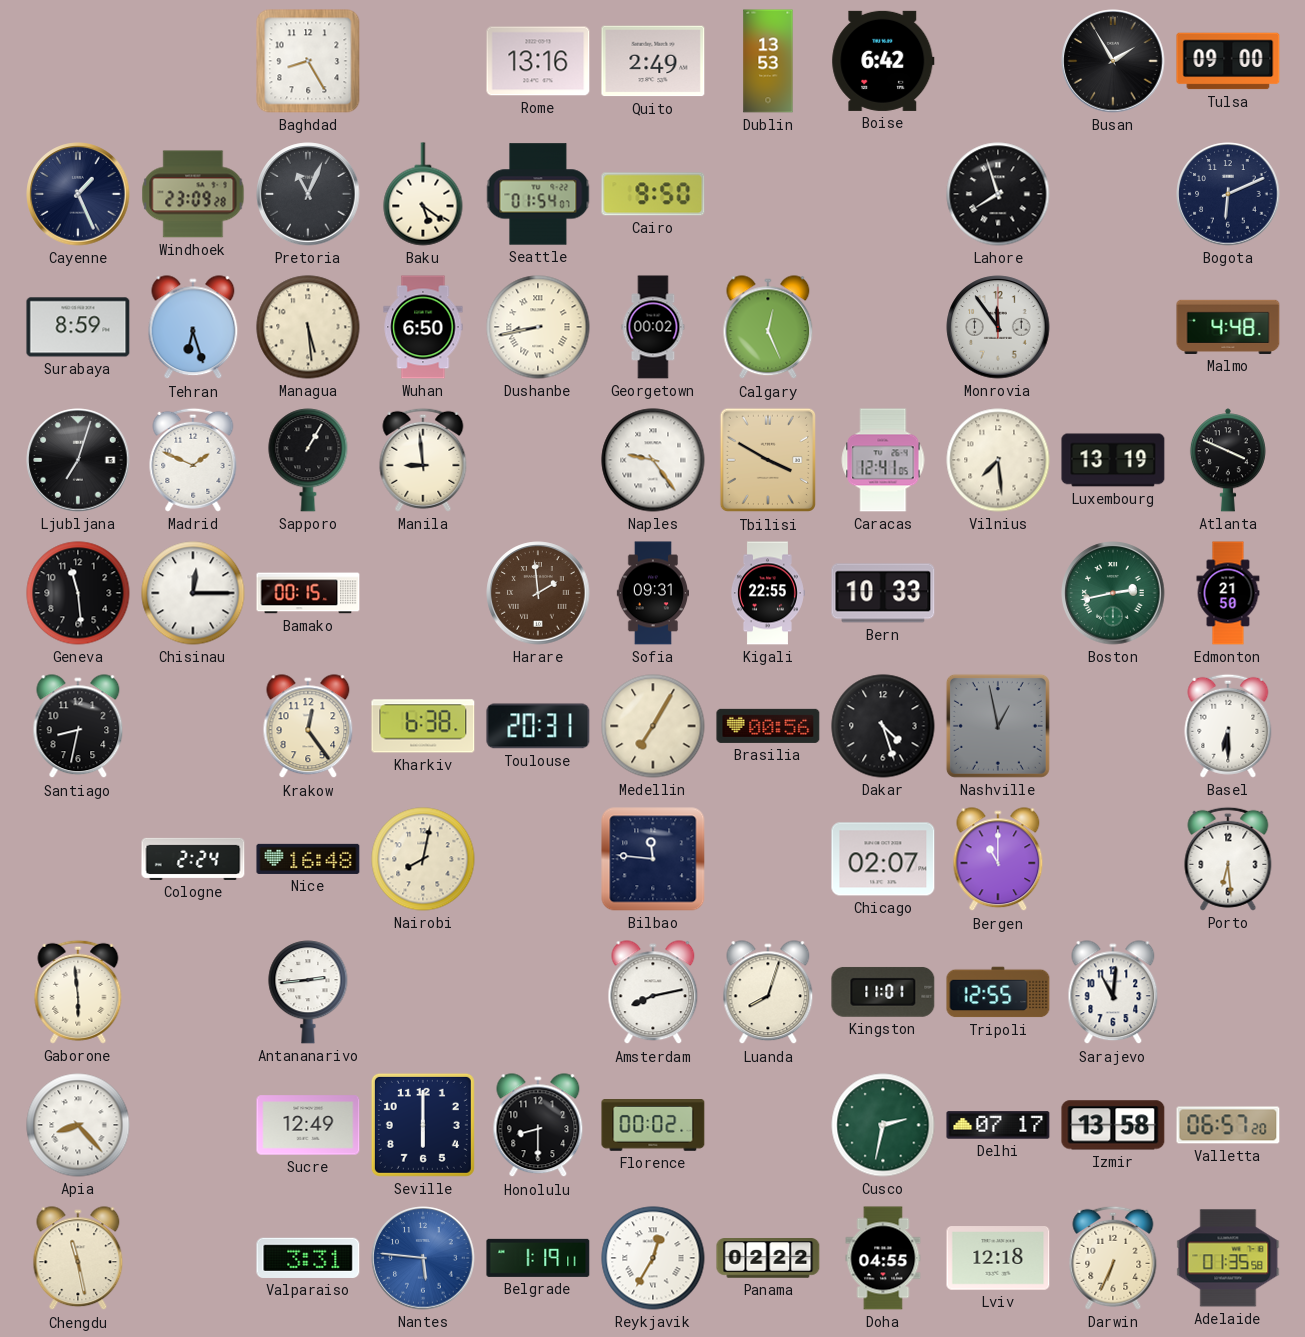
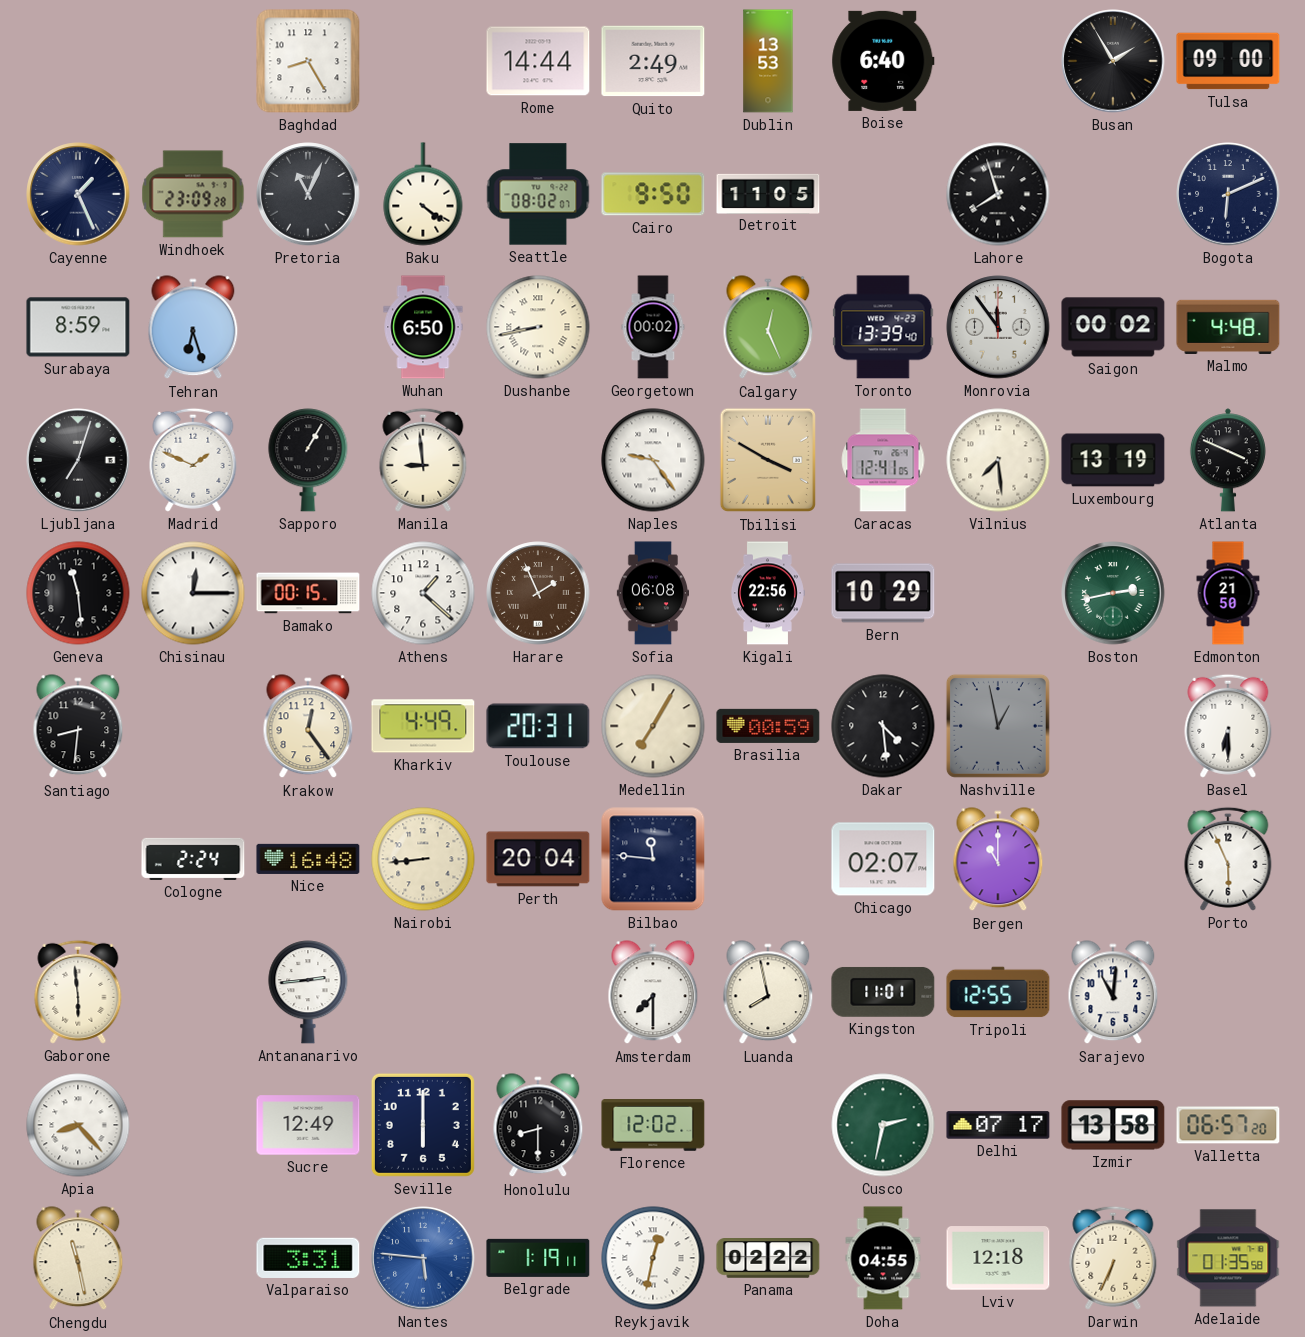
Rome: 13:16 -> 14:44
Boise: 6:42 -> 6:40
Baku: 5:21 -> 4:21
Seattle: 01:54 -> 08:02
Detroit: none -> 11:05
Managua: 5:29 -> none
Toronto: none -> 13:39
Saigon: none -> 00:02
Athens: none -> 1:22
Harare: 1:59 -> 1:56
Sofia: 09:31 -> 06:08
Kigali: 22:55 -> 22:56
Bern: 10:33 -> 10:29
Santiago: 8:32 -> 8:31
Kharkiv: 6:38 -> 4:49
Brasilia: 00:56 -> 00:59
Dakar: 4:27 -> 4:29
Nairobi: 8:02 -> 8:44
Perth: none -> 20:04
Porto: 6:29 -> 5:56
Amsterdam: 8:13 -> 7:30
Luanda: 8:03 -> 7:58
Florence: 00:02 -> 12:02
Reykjavik: 12:35 -> 12:32
